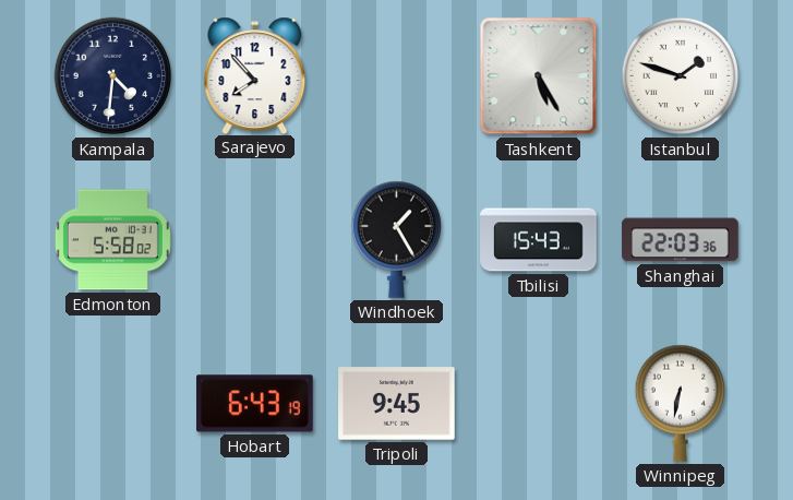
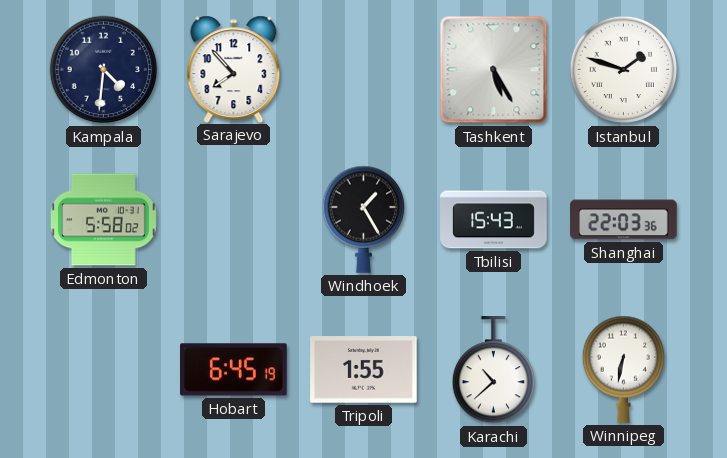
Hobart: 6:43 -> 6:45
Tripoli: 9:45 -> 1:55
Karachi: none -> 10:38
